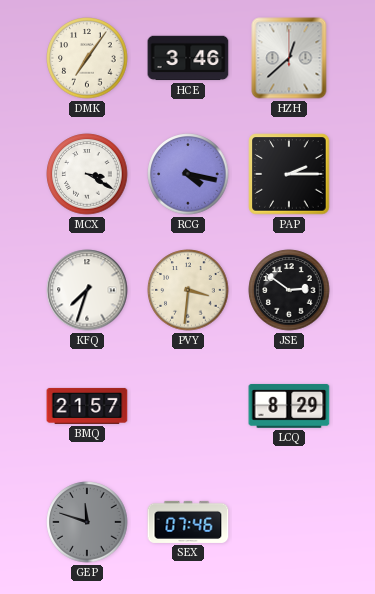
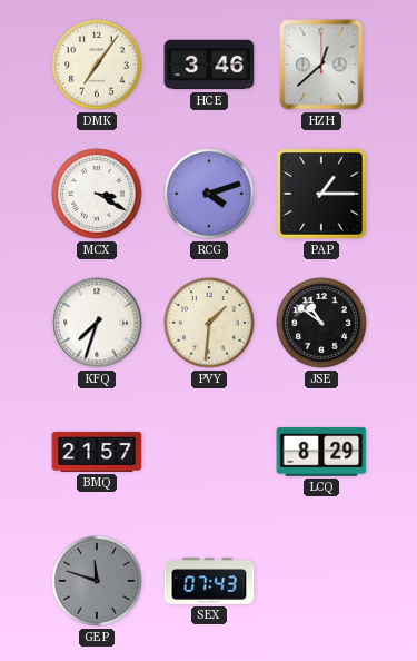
RCG: 4:17 -> 4:12
PAP: 2:15 -> 1:15
PVY: 3:31 -> 1:31
JSE: 2:51 -> 10:51
SEX: 07:46 -> 07:43
